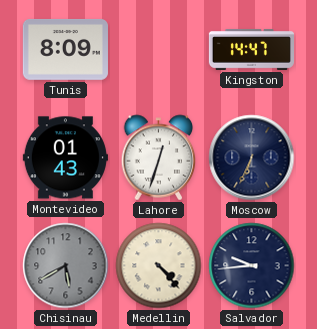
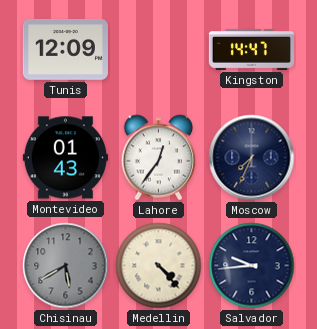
Tunis: 8:09 -> 12:09
Lahore: 12:33 -> 12:36
Moscow: 6:34 -> 7:34
